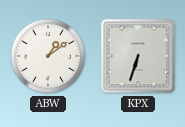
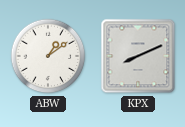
KPX: 6:33 -> 8:11
